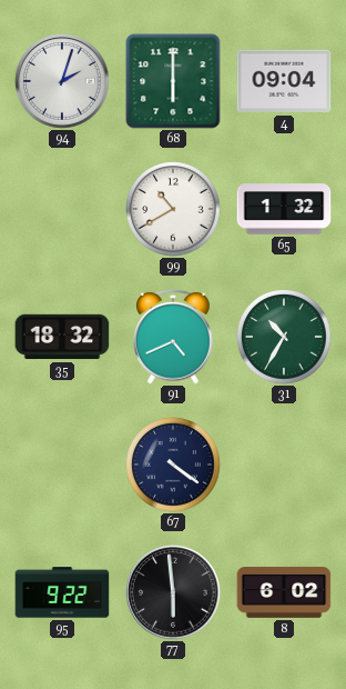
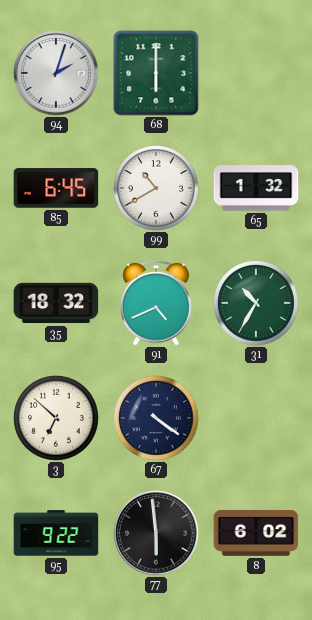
4: 09:04 -> none
85: none -> 6:45
3: none -> 6:52
